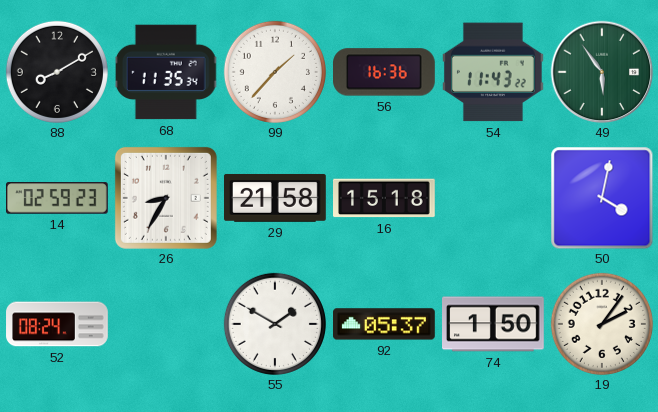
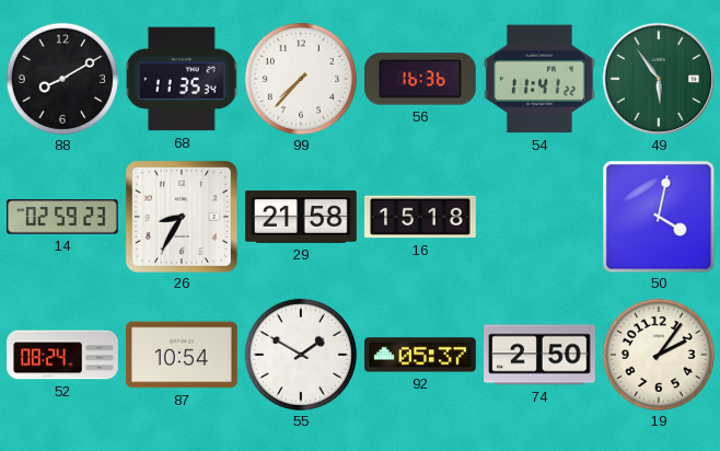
99: 1:37 -> 7:37
54: 11:43 -> 11:41
87: none -> 10:54
74: 1:50 -> 2:50
